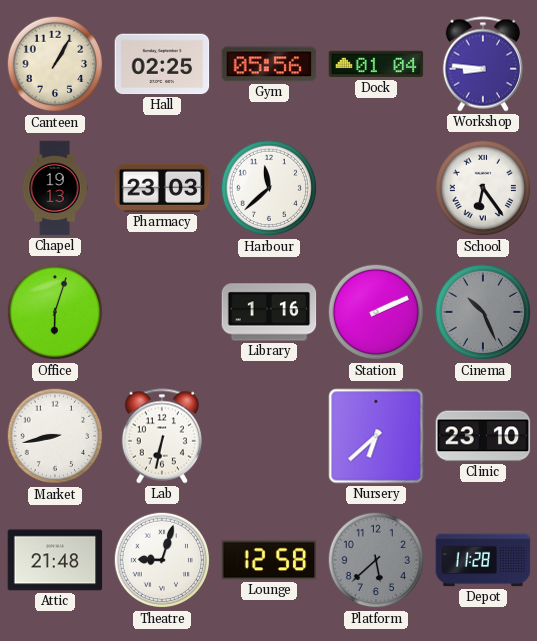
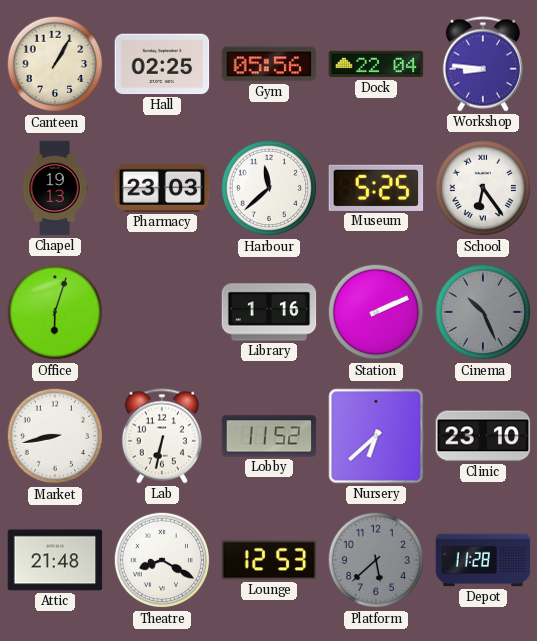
Dock: 01:04 -> 22:04
Museum: none -> 5:25
Lobby: none -> 11:52
Theatre: 9:03 -> 8:20
Lounge: 12:58 -> 12:53
